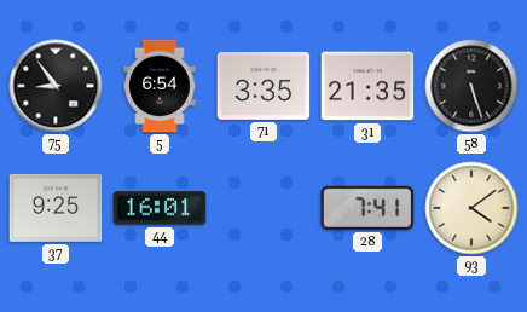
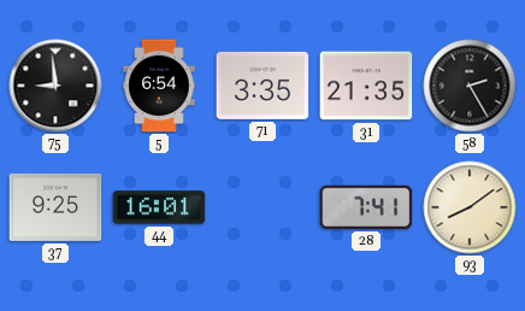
75: 8:54 -> 8:59
58: 5:27 -> 2:25
93: 4:09 -> 8:09
